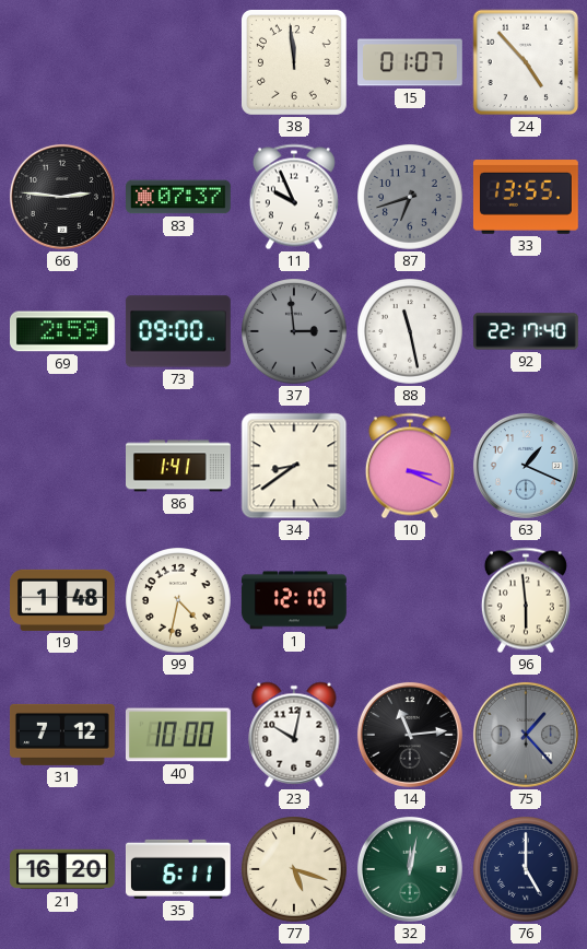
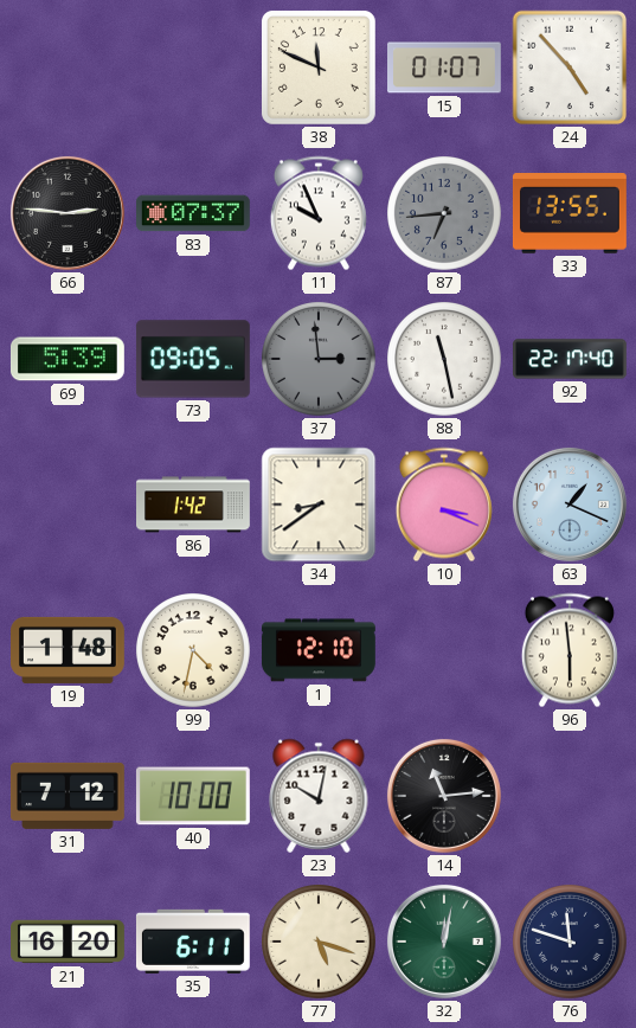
38: 11:59 -> 11:49
87: 6:42 -> 6:44
69: 2:59 -> 5:39
73: 09:00 -> 09:05
86: 1:41 -> 1:42
75: 1:23 -> none
76: 5:00 -> 11:48
